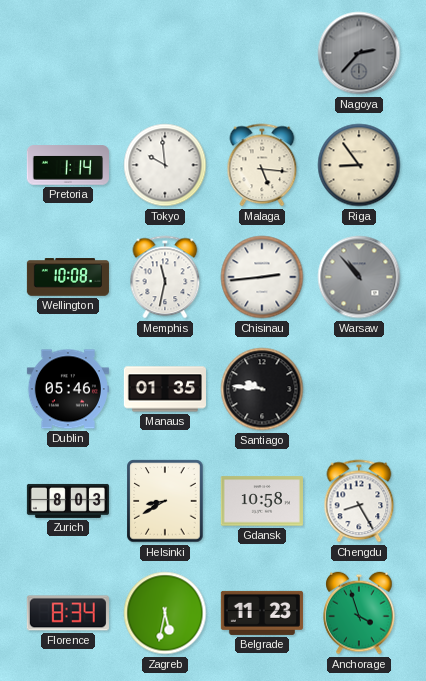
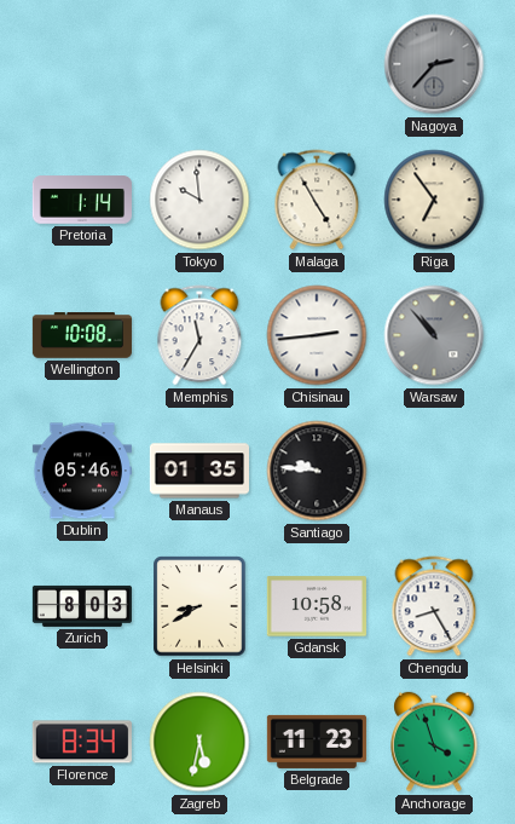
Malaga: 5:16 -> 4:55
Riga: 8:54 -> 6:54
Memphis: 11:32 -> 11:35
